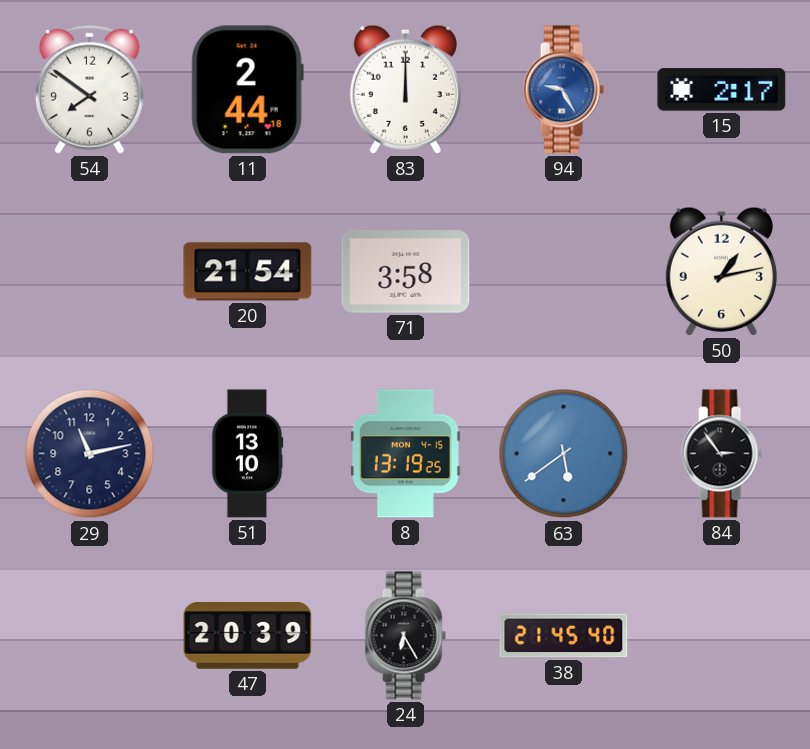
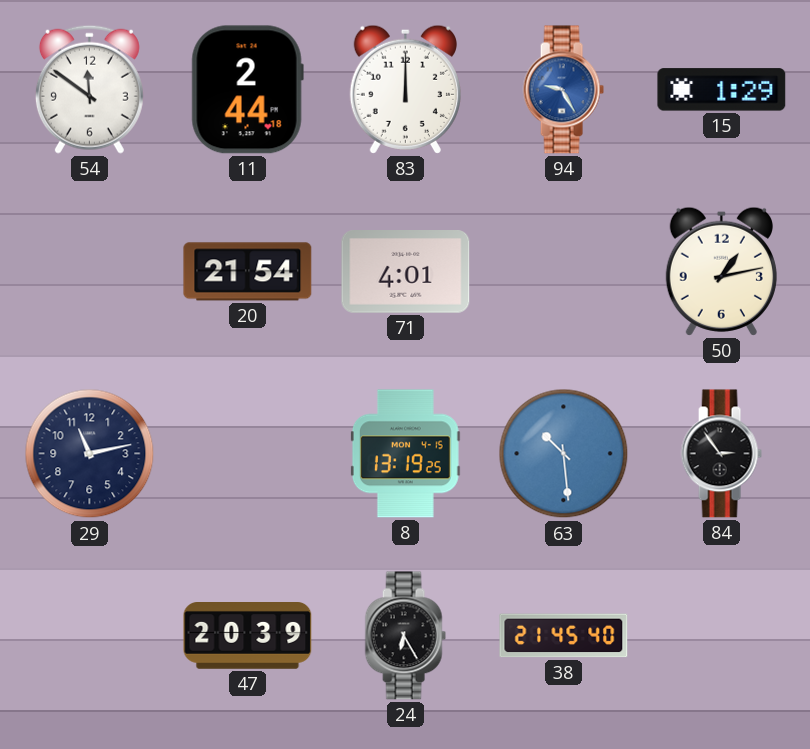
54: 7:51 -> 11:51
15: 2:17 -> 1:29
71: 3:58 -> 4:01
51: 13:10 -> none
63: 5:39 -> 10:29
